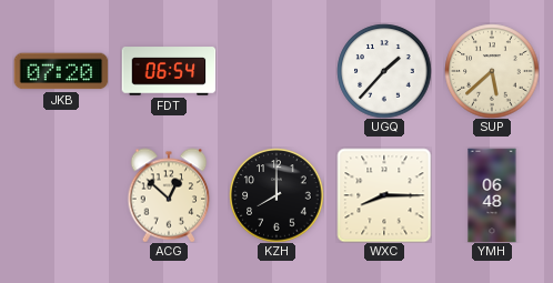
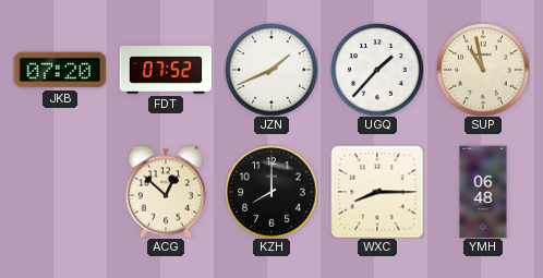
FDT: 06:54 -> 07:52
JZN: none -> 1:41
SUP: 5:38 -> 10:58
